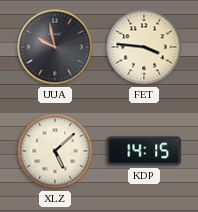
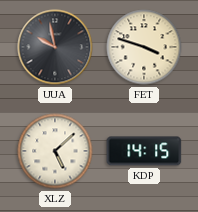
FET: 3:46 -> 3:48
